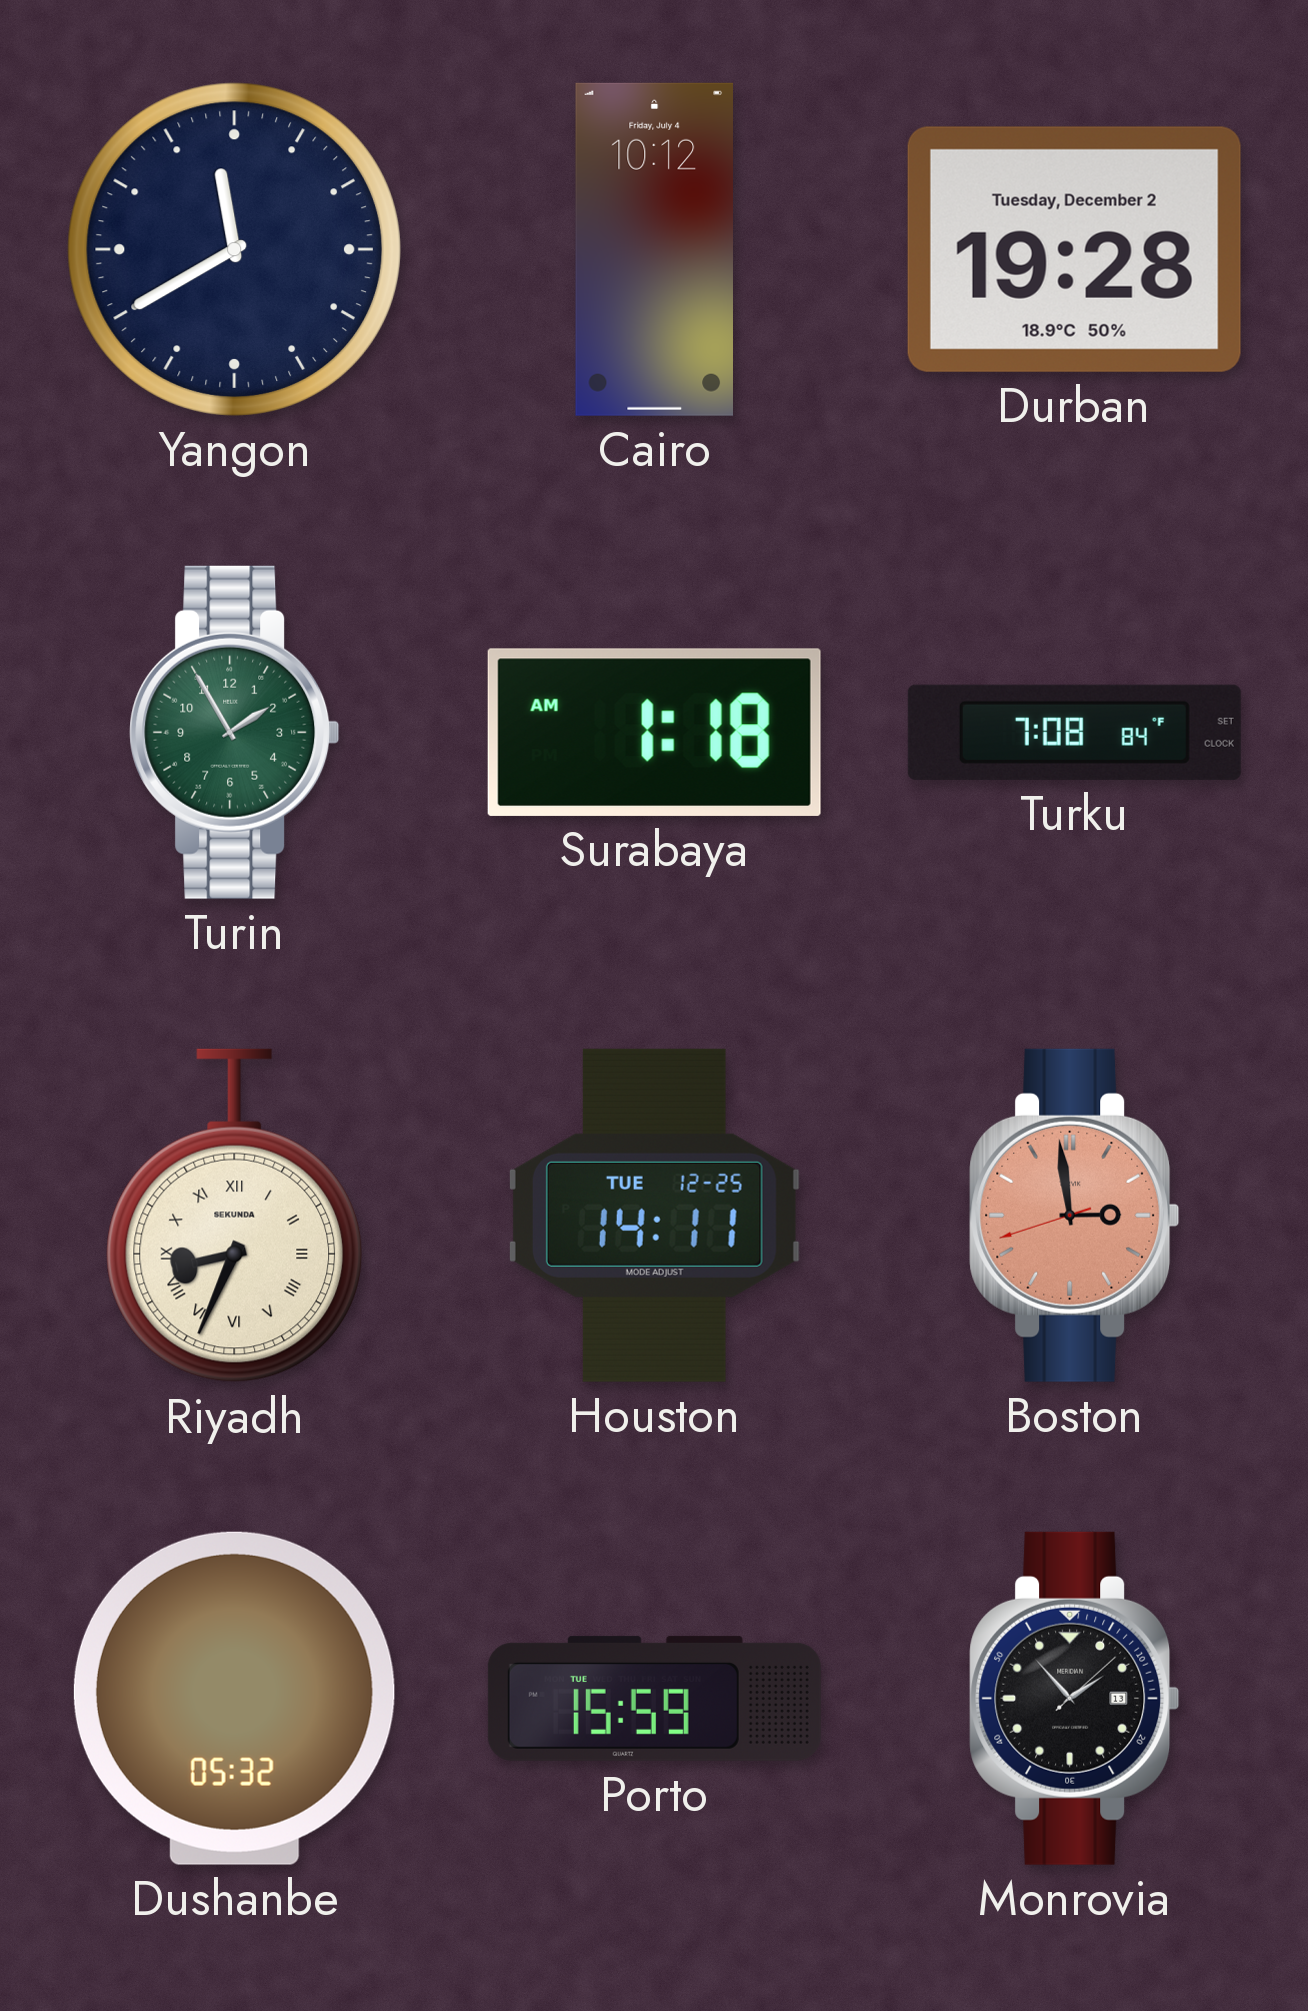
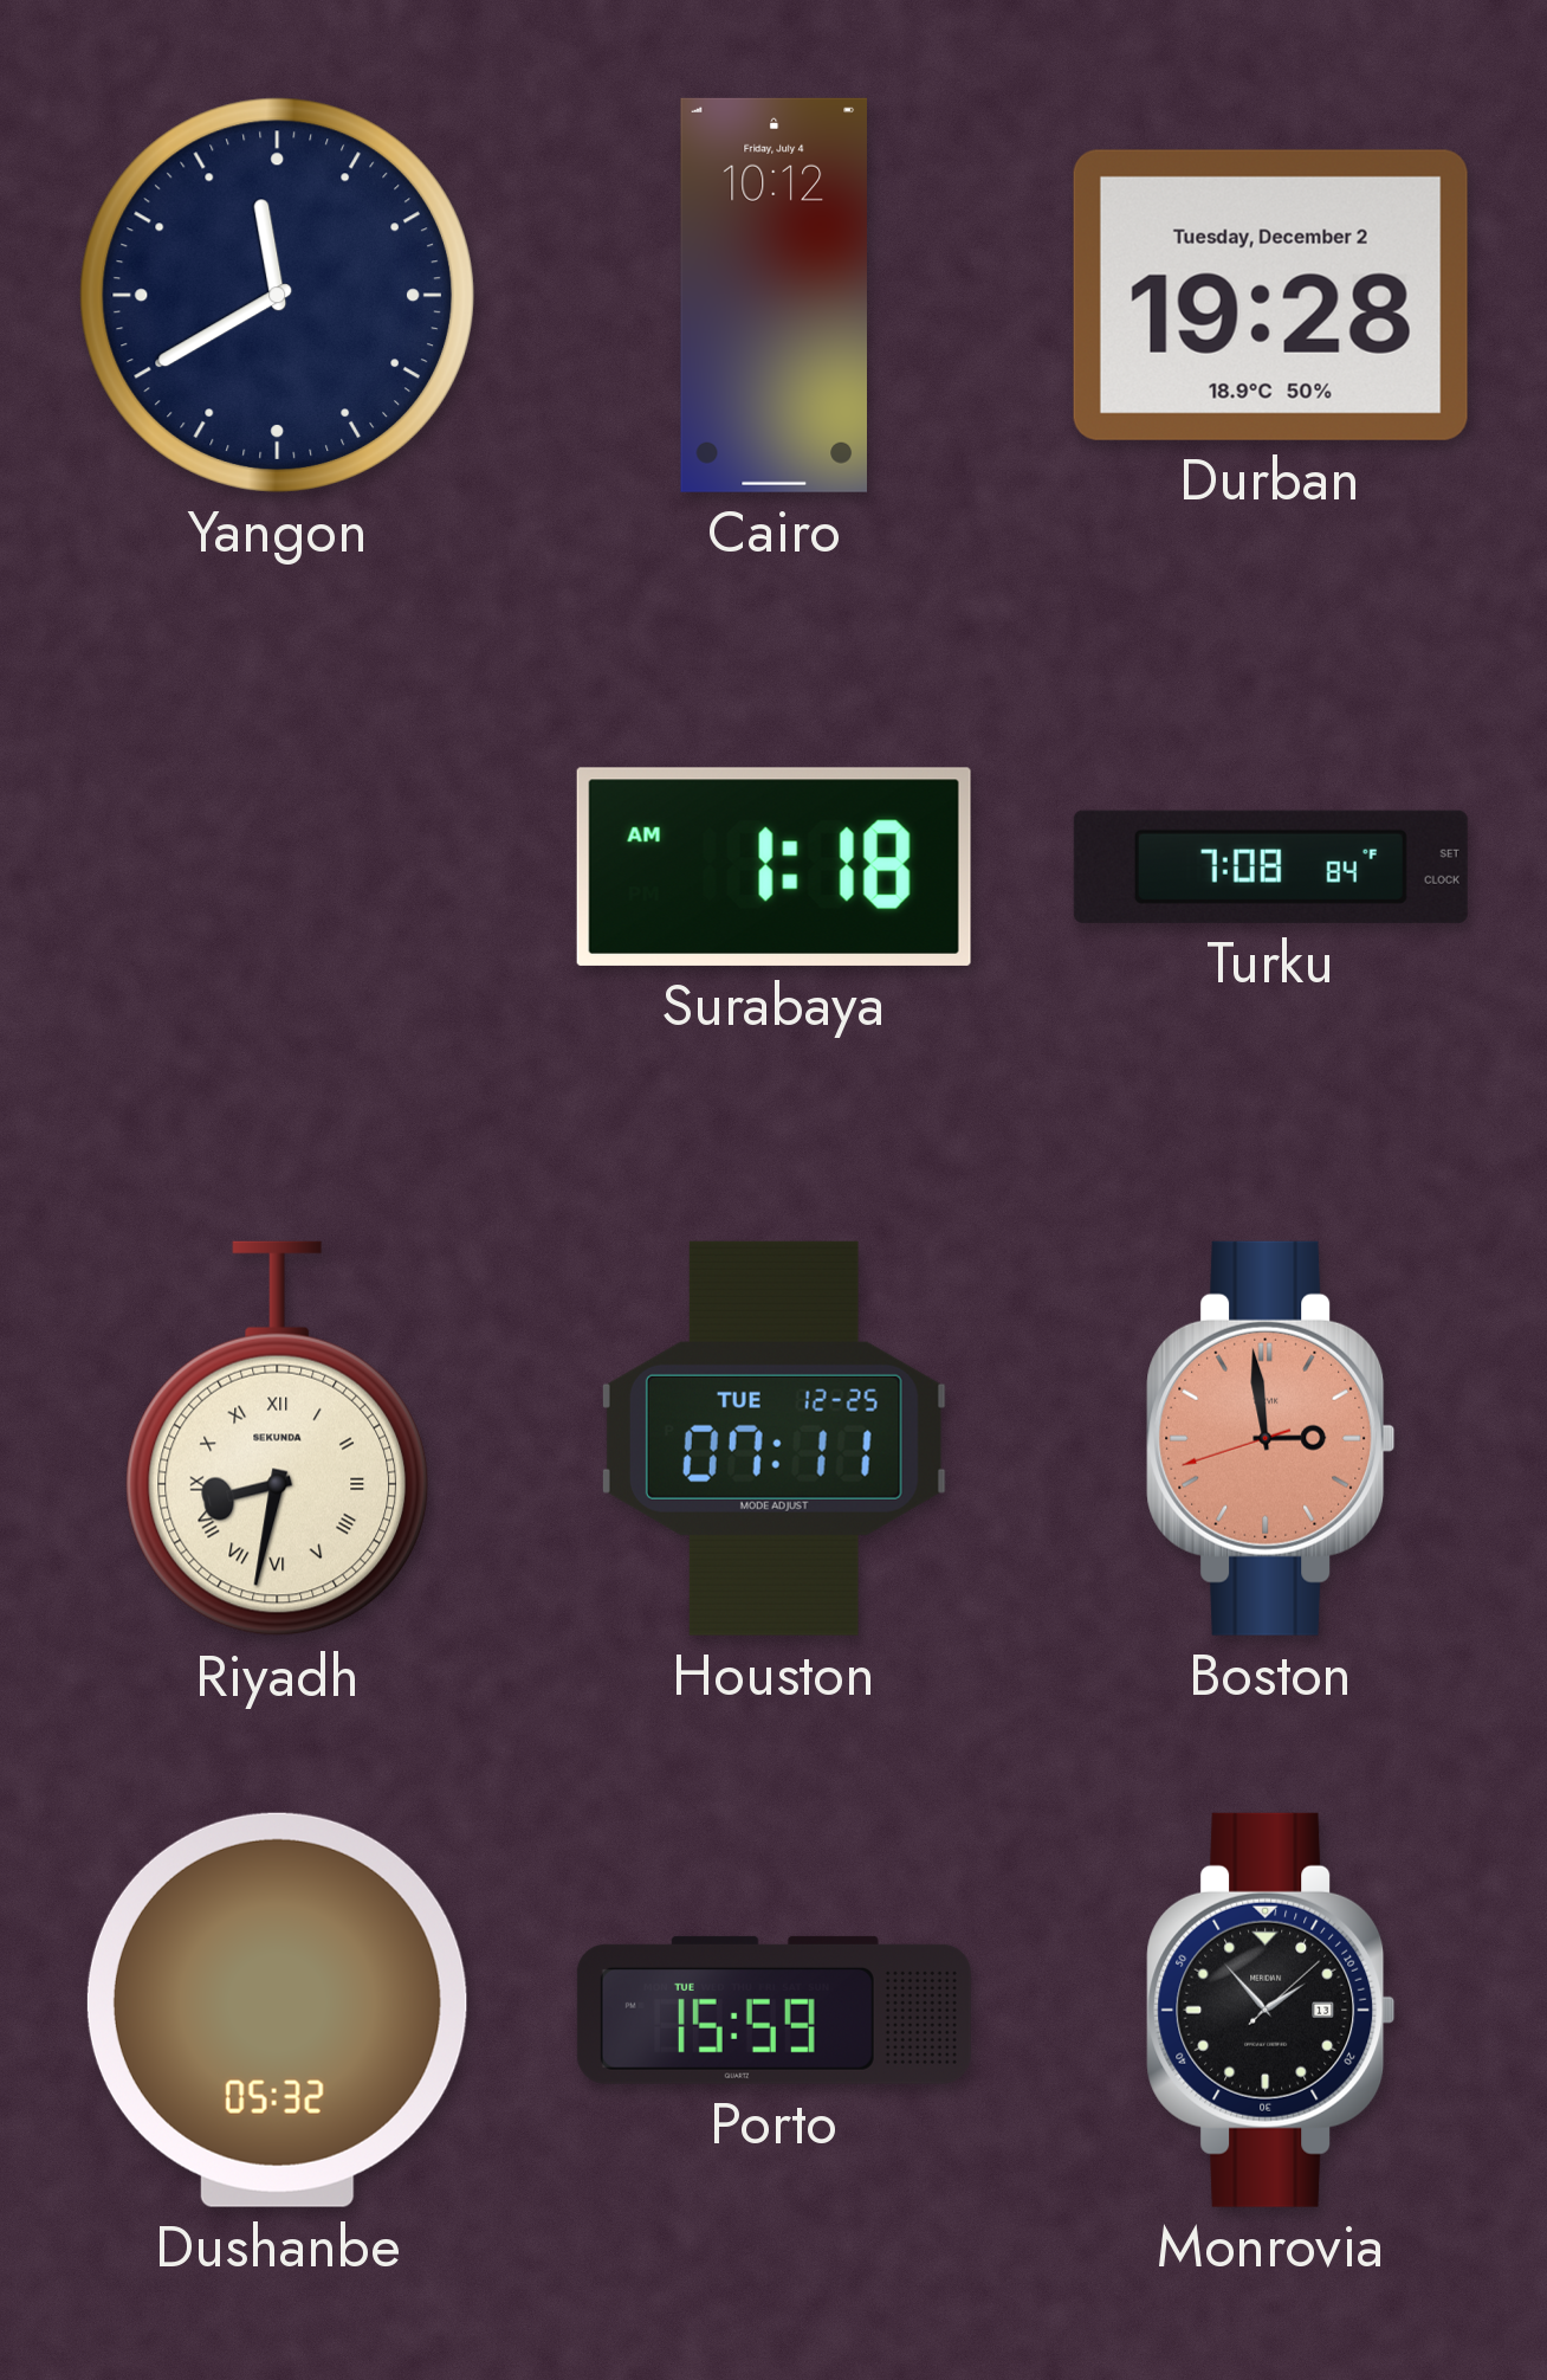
Turin: 1:55 -> none
Riyadh: 8:34 -> 8:32
Houston: 14:11 -> 07:11
